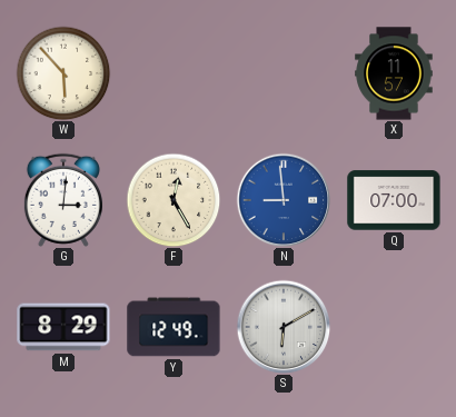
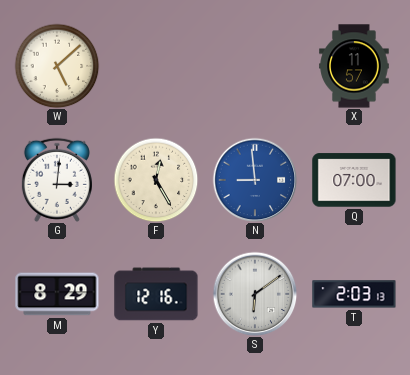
W: 5:53 -> 5:08
Y: 12:49 -> 12:16
S: 6:10 -> 6:09
T: none -> 2:03
